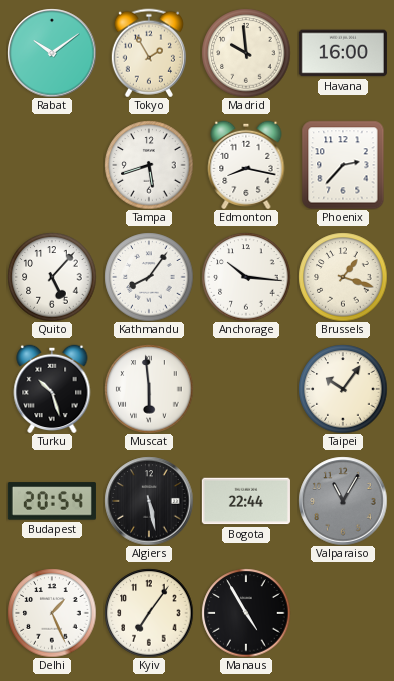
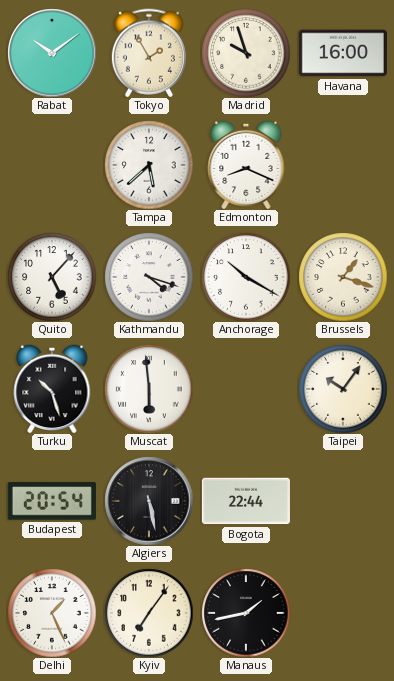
Madrid: 9:59 -> 9:57
Tampa: 5:42 -> 5:38
Edmonton: 8:17 -> 8:19
Phoenix: 2:37 -> none
Kathmandu: 8:06 -> 4:18
Anchorage: 10:16 -> 10:20
Valparaiso: 11:05 -> none
Manaus: 4:55 -> 1:43
